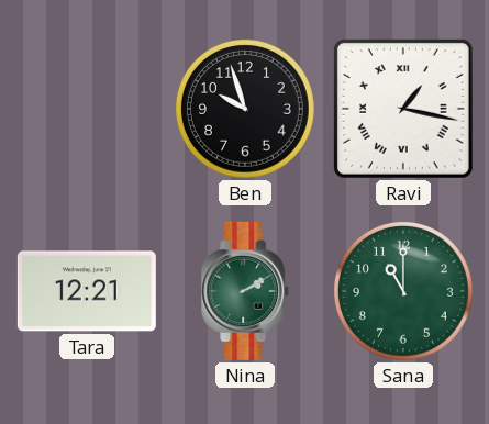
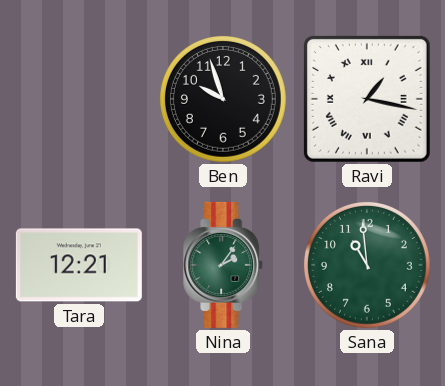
Nina: 2:10 -> 2:06
Sana: 11:00 -> 10:59
